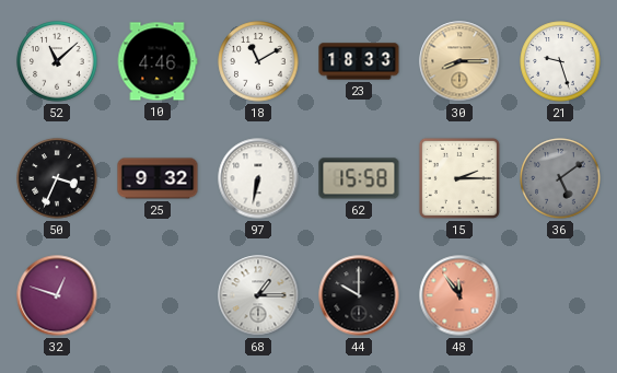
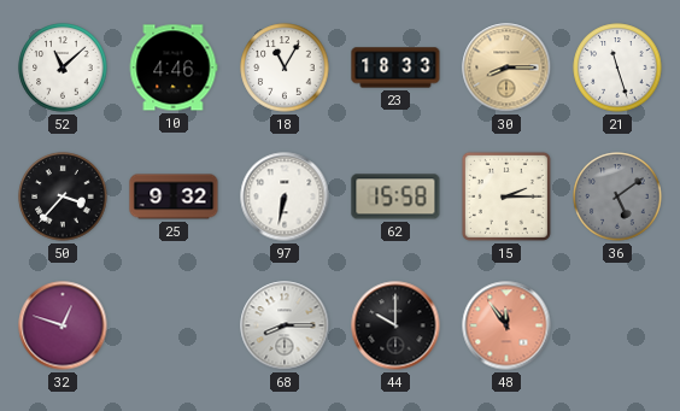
18: 11:10 -> 11:05
21: 9:27 -> 11:27
50: 3:34 -> 3:37
68: 1:15 -> 8:15
